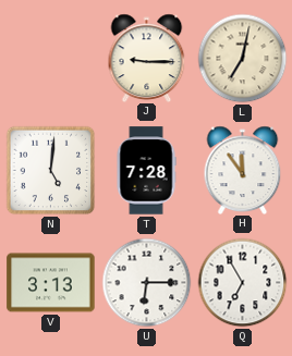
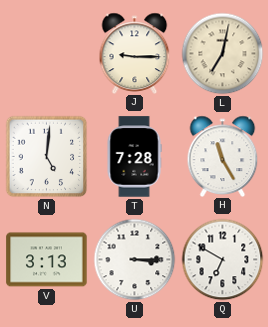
H: 11:54 -> 11:25
U: 6:15 -> 3:15
Q: 6:55 -> 6:50
